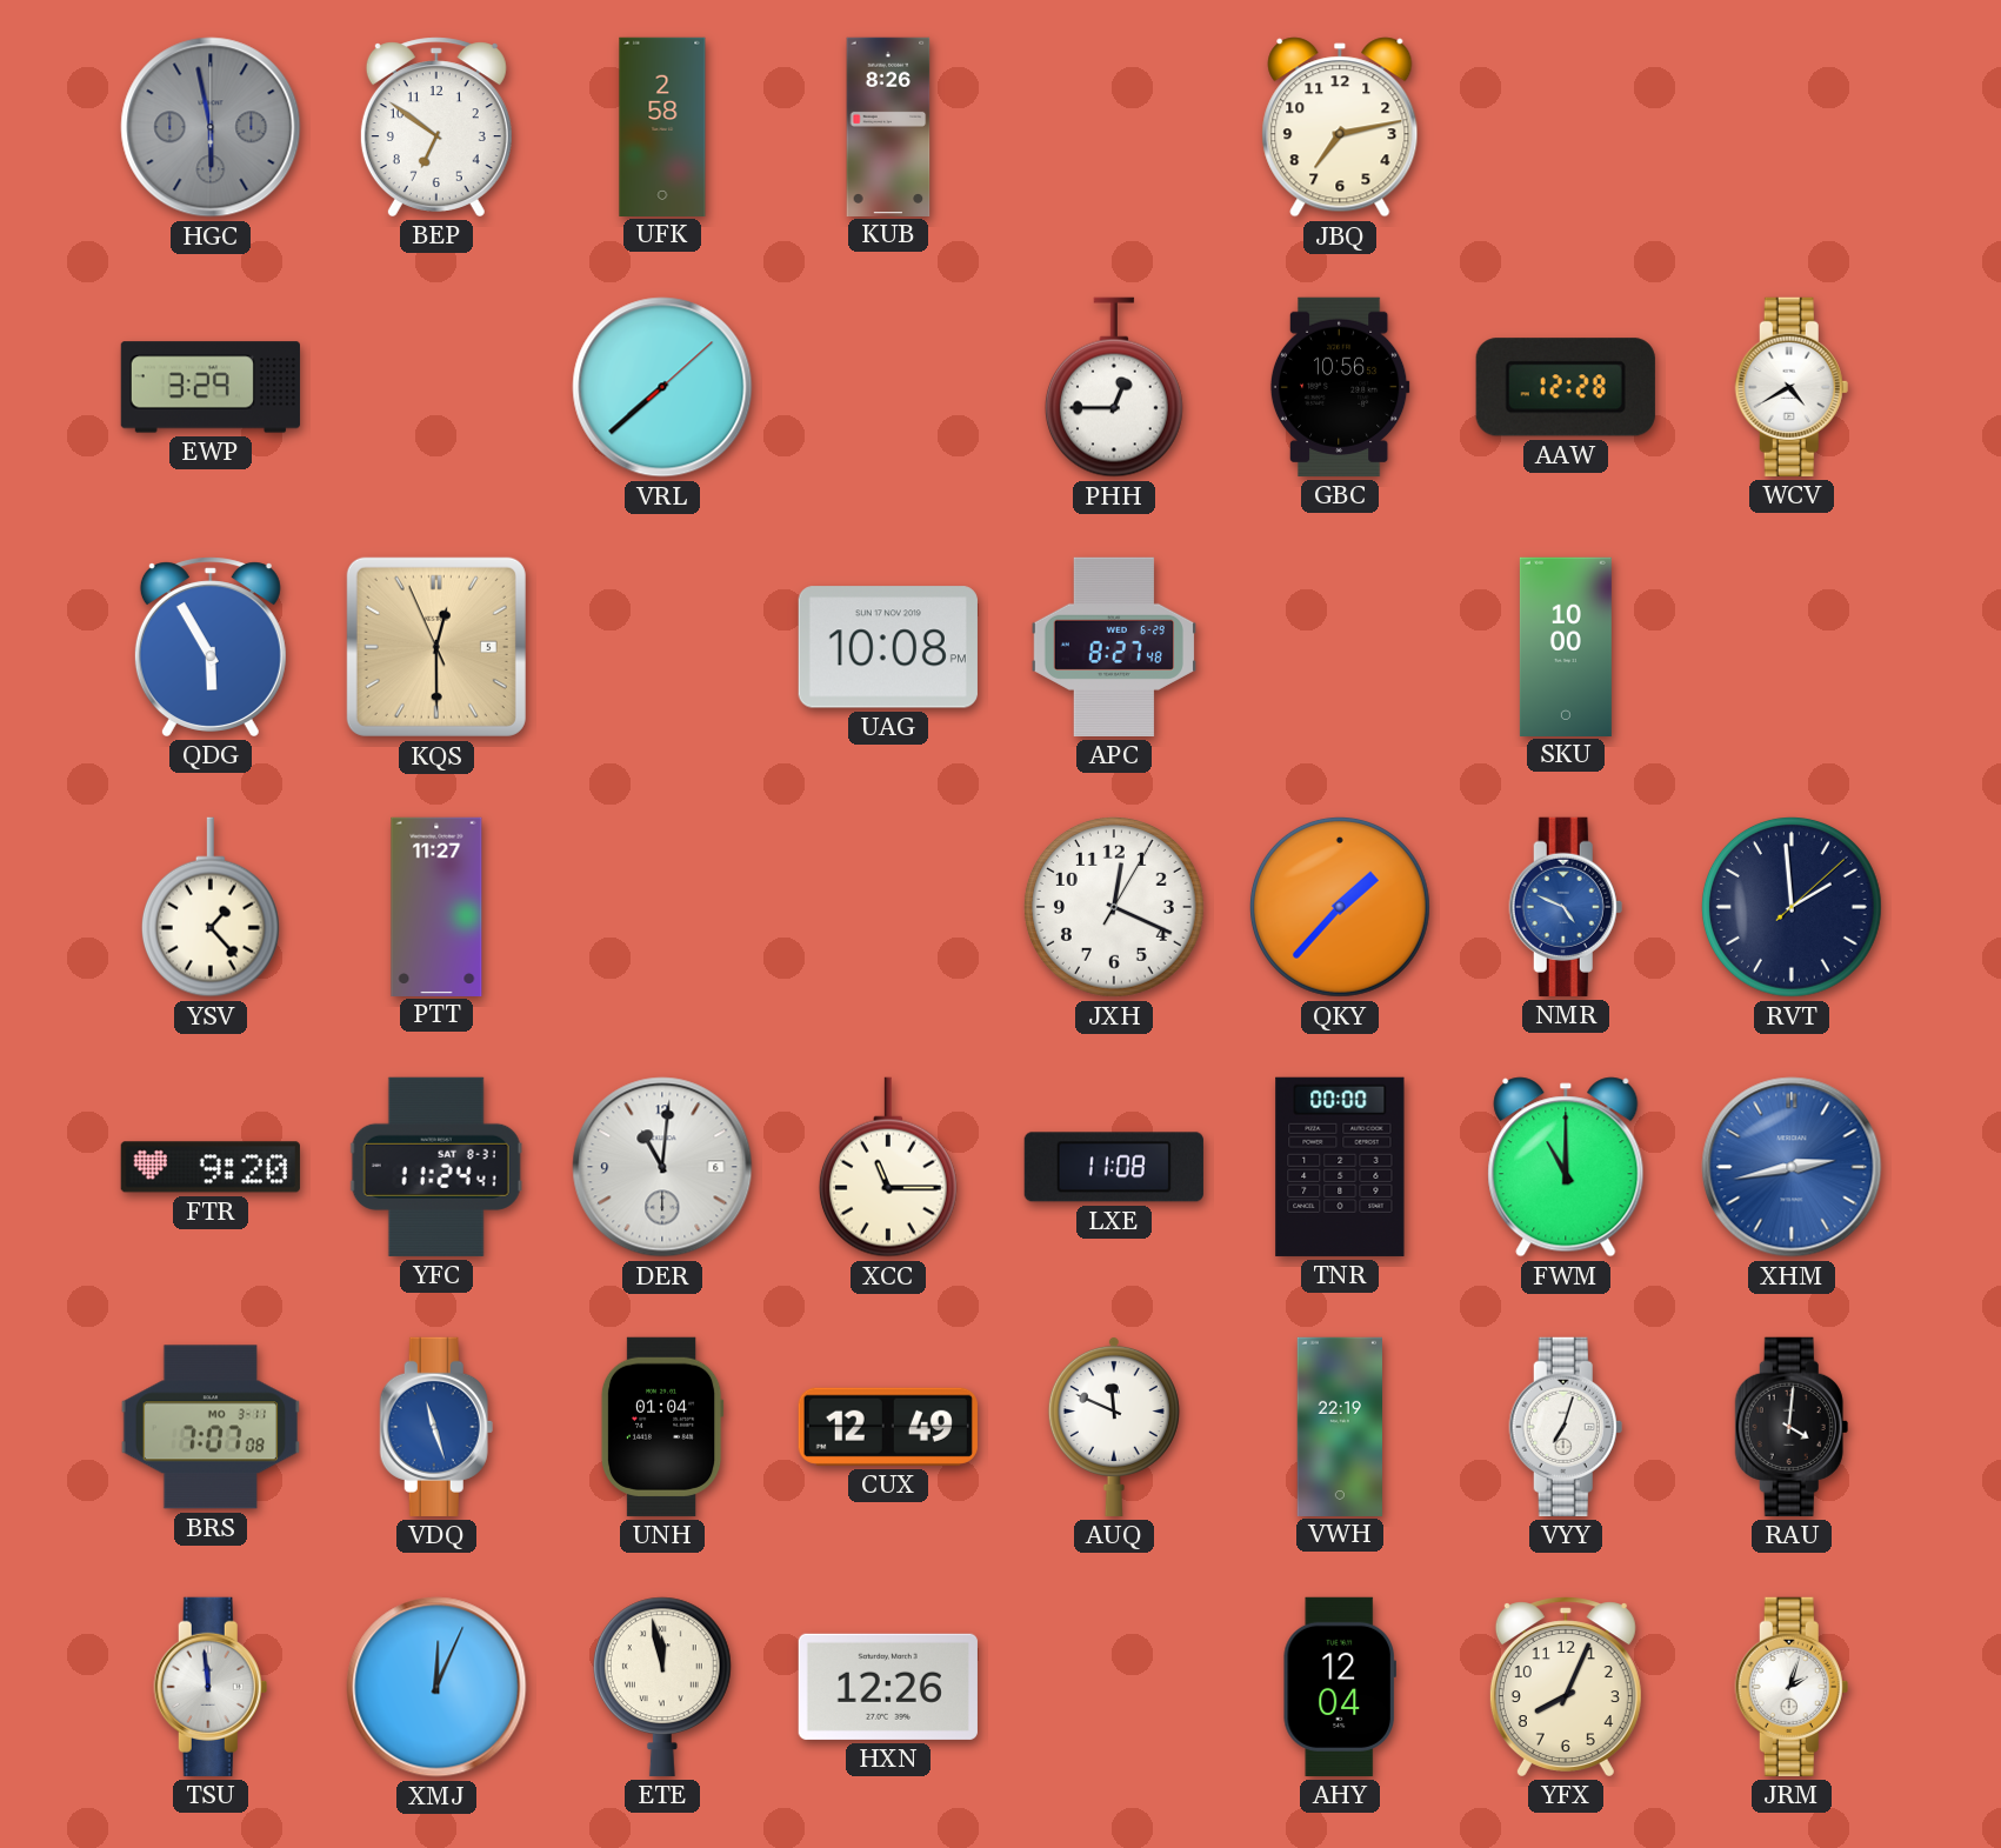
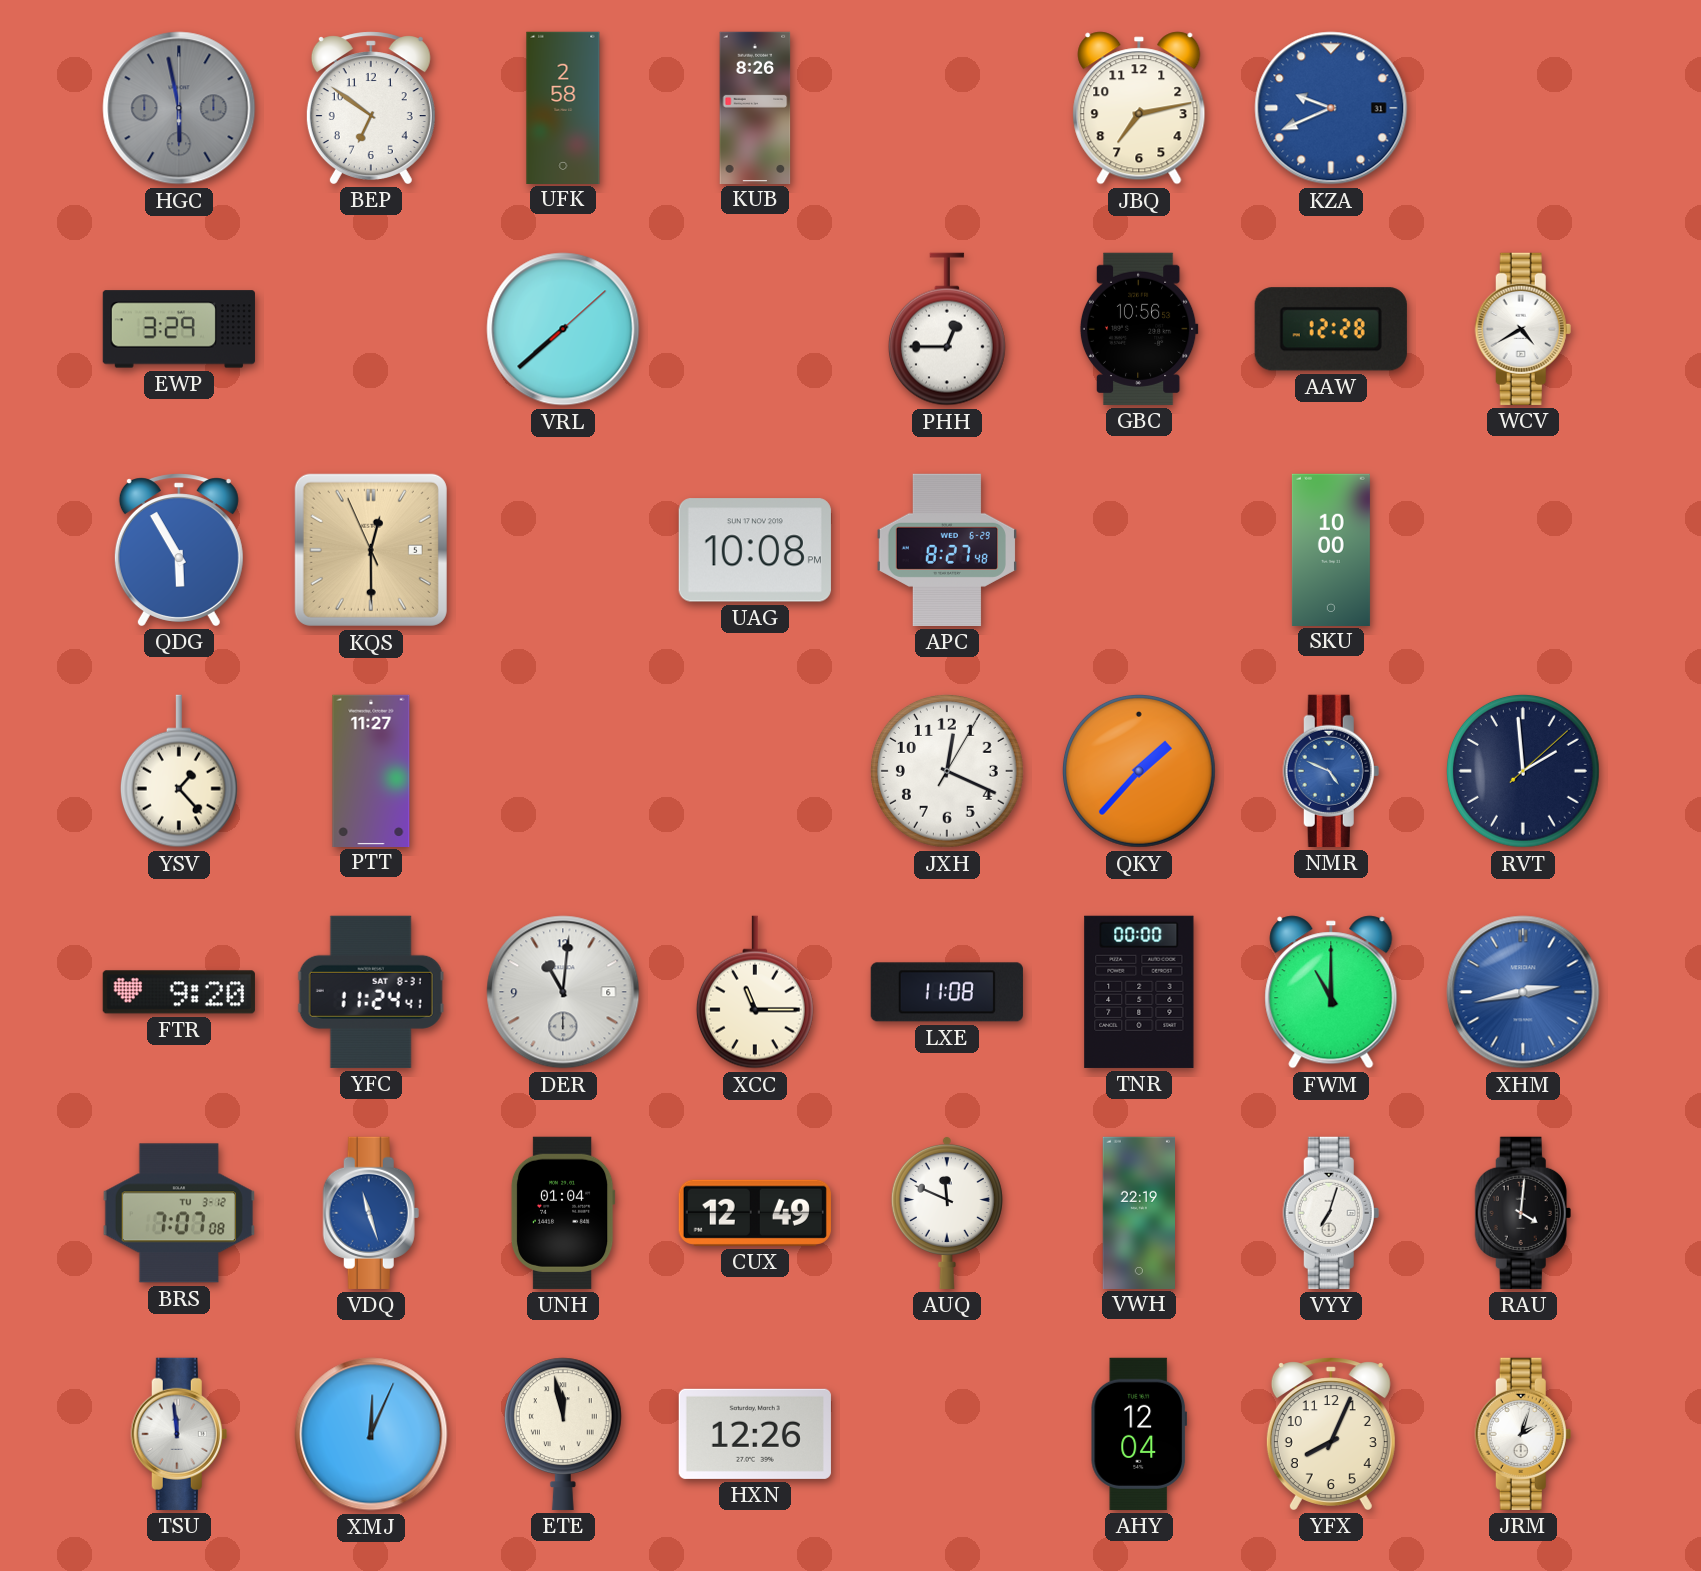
KZA: none -> 9:41
BRS date: MO 3-11 -> TU 3-12
